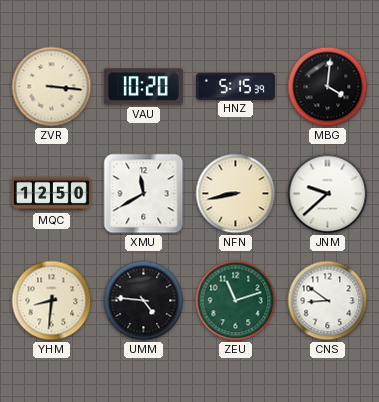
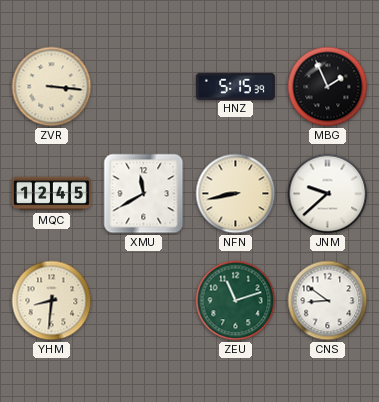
VAU: 10:20 -> none
MBG: 4:01 -> 1:56
MQC: 12:50 -> 12:45
UMM: 4:46 -> none
